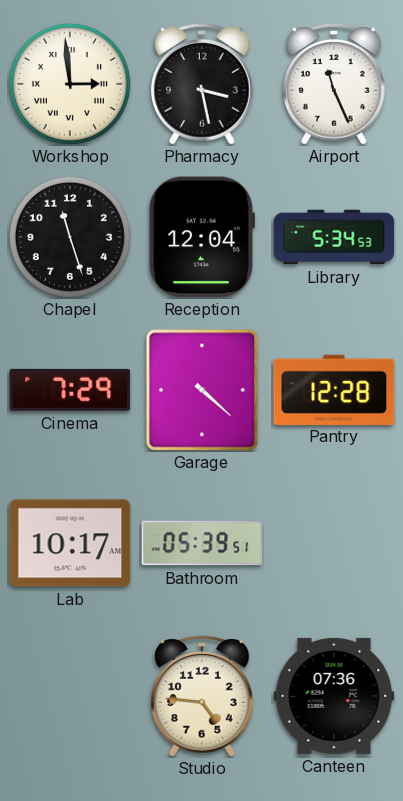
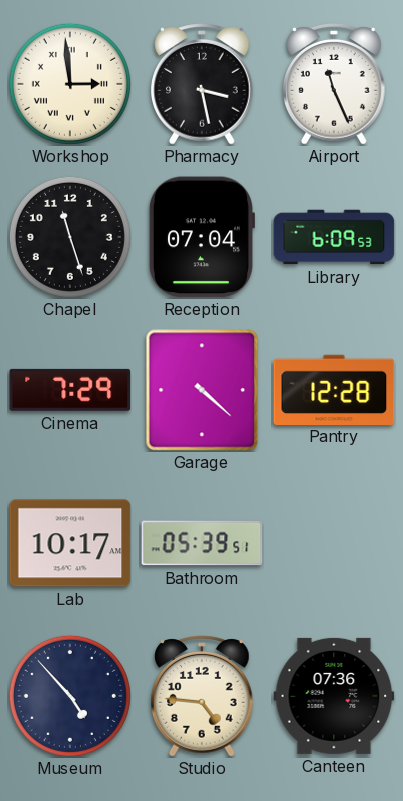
Reception: 12:04 -> 07:04
Library: 5:34 -> 6:09
Museum: none -> 4:53
